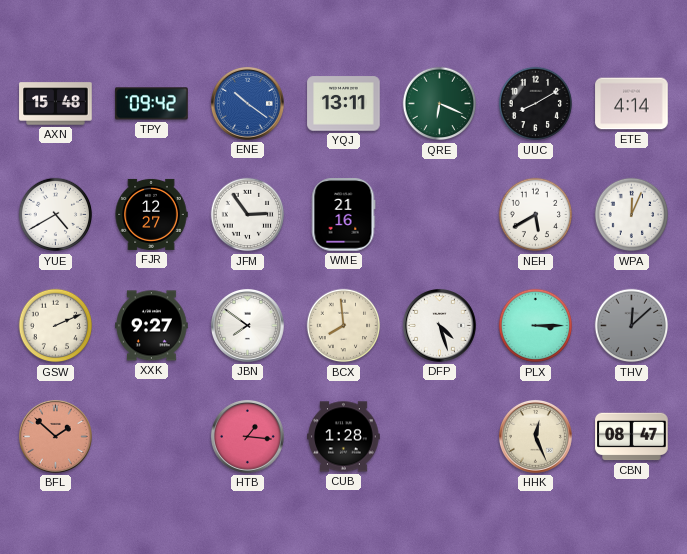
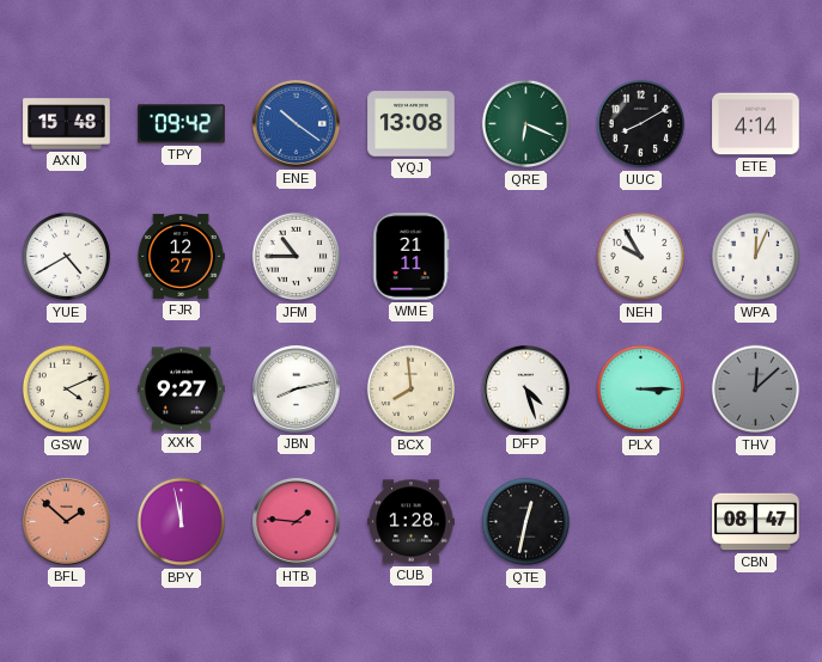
YQJ: 13:11 -> 13:08
JFM: 2:54 -> 10:45
WME: 21:16 -> 21:11
NEH: 5:40 -> 9:55
GSW: 2:11 -> 4:11
JBN: 7:51 -> 8:13
BPY: none -> 11:58
HTB: 1:16 -> 1:46
QTE: none -> 12:32
HHK: 12:26 -> none
